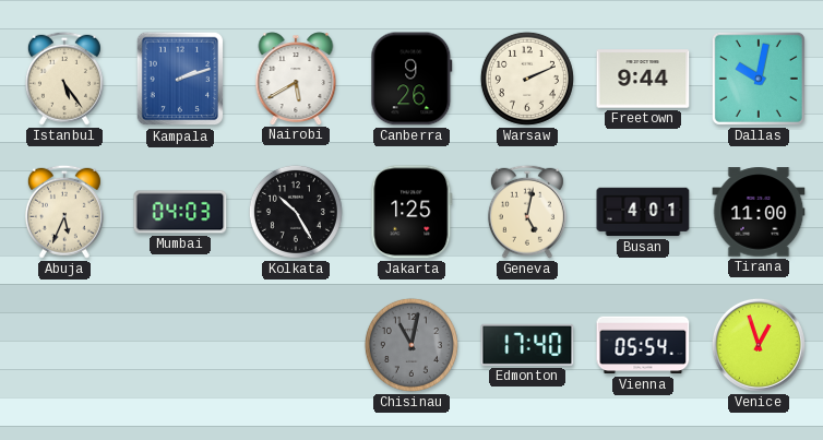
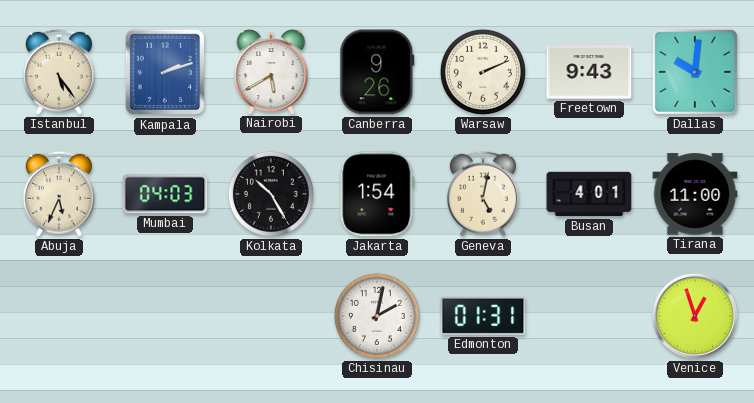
Freetown: 9:44 -> 9:43
Dallas: 10:02 -> 10:01
Jakarta: 1:25 -> 1:54
Chisinau: 11:02 -> 2:02
Chisinau dial: grey -> white
Edmonton: 17:40 -> 01:31
Vienna: 05:54 -> none
